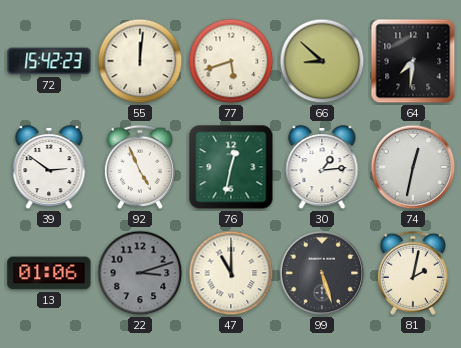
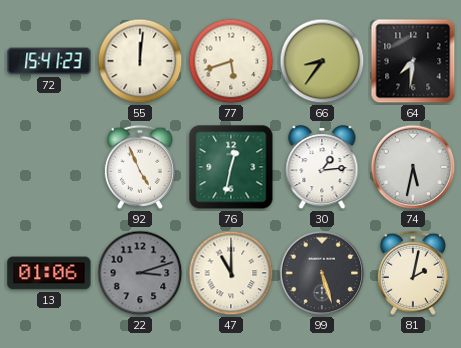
72: 15:42 -> 15:41
66: 8:52 -> 8:36
39: 2:51 -> none
74: 12:32 -> 5:32
